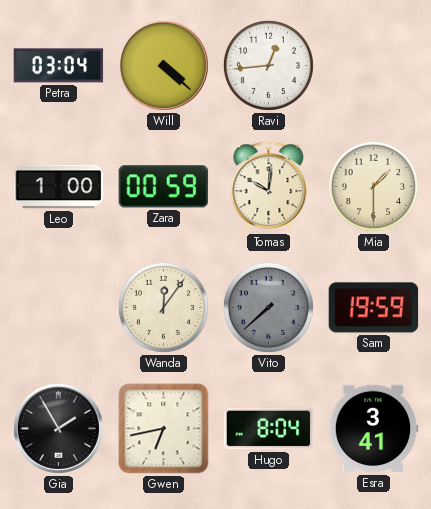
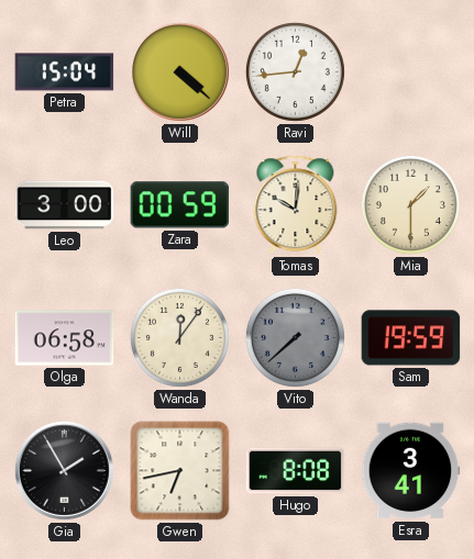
Petra: 03:04 -> 15:04
Leo: 1:00 -> 3:00
Olga: none -> 06:58
Hugo: 8:04 -> 8:08
